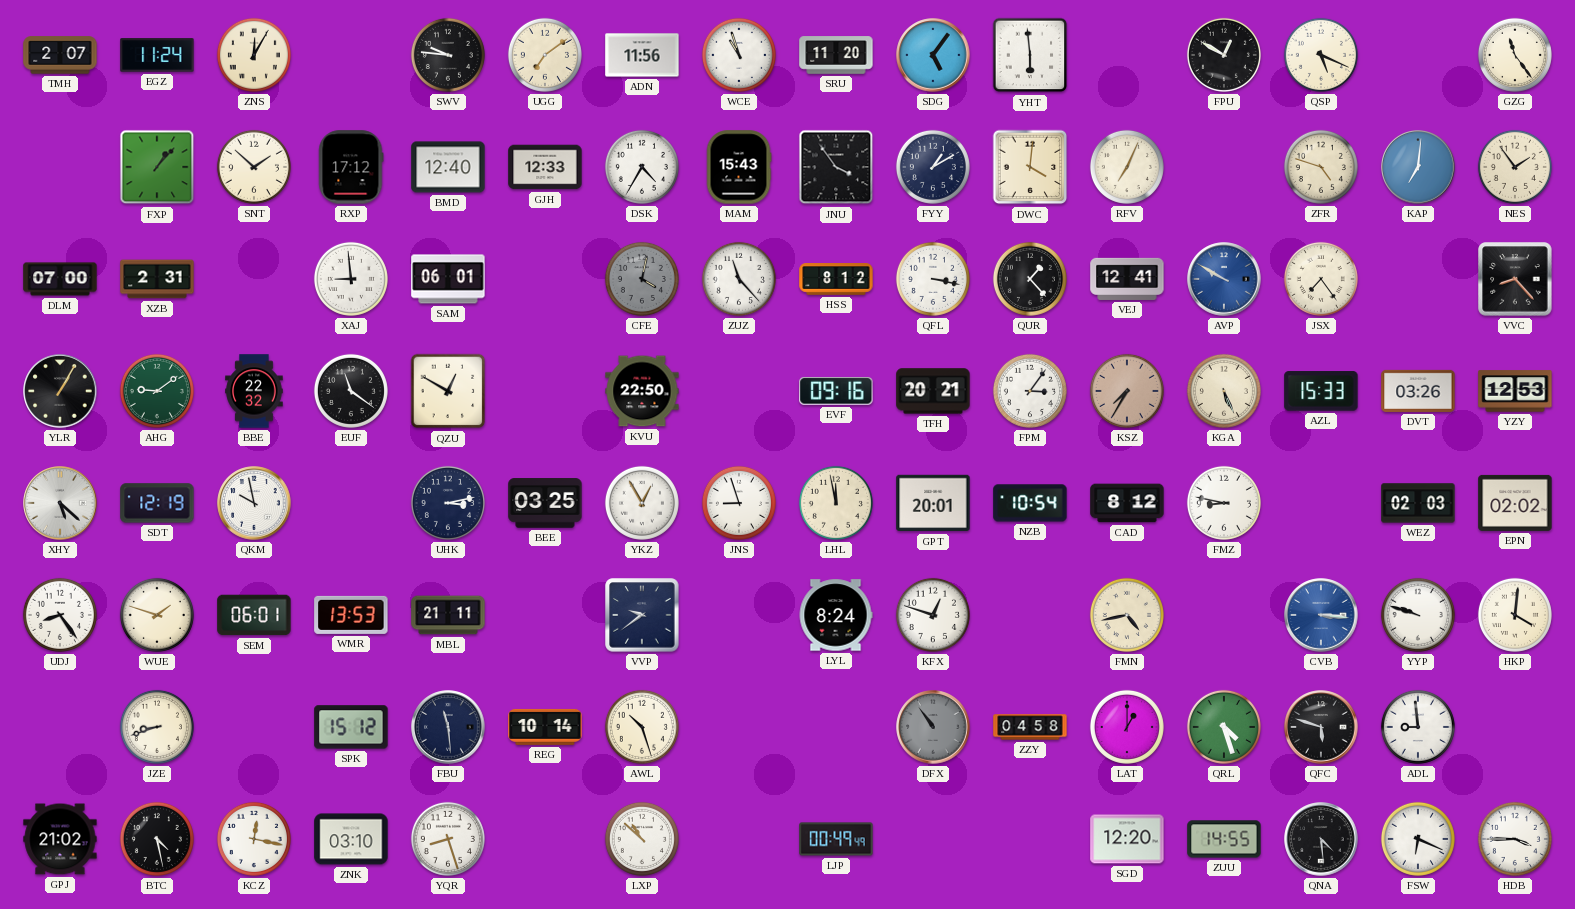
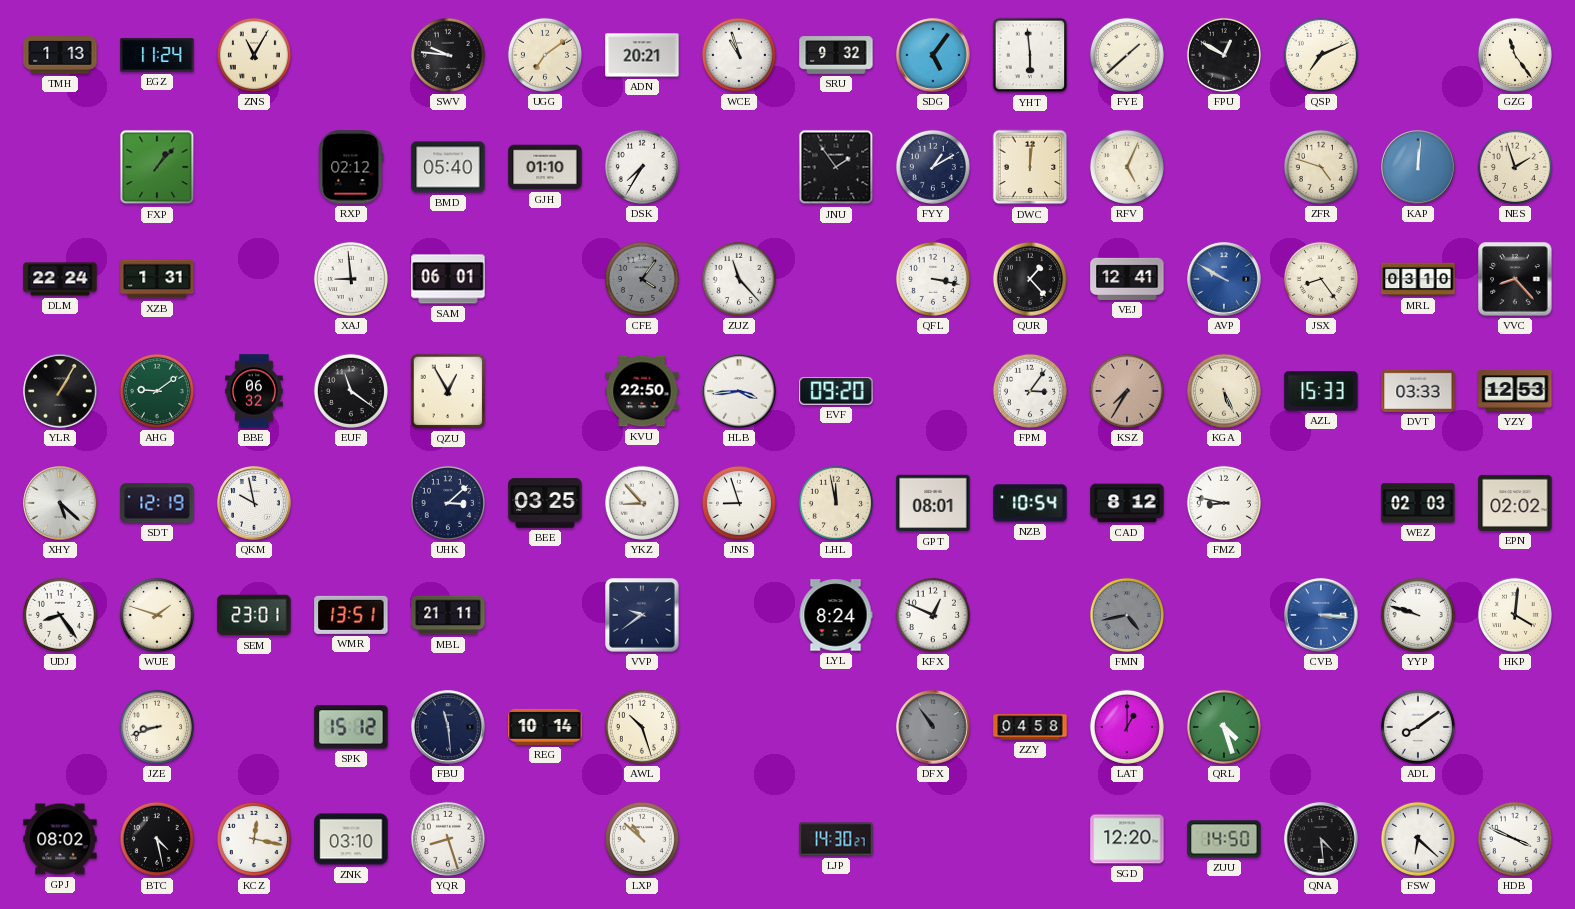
TMH: 2:07 -> 1:13
ZNS: 12:05 -> 11:05
ADN: 11:56 -> 20:21
SRU: 11:20 -> 9:32
FYE: none -> 1:38
QSP: 5:19 -> 7:11
SNT: 1:52 -> none
RXP: 17:12 -> 02:12
BMD: 12:40 -> 05:40
GJH: 12:33 -> 01:10
DSK: 4:35 -> 7:35
MAM: 15:43 -> none
JNU: 3:54 -> 1:54
DWC: 4:01 -> 12:01
RFV: 7:04 -> 5:04
KAP: 7:01 -> 12:01
NES: 1:54 -> 1:57
DLM: 07:00 -> 22:24
XZB: 2:31 -> 1:31
CFE: 4:02 -> 4:06
HSS: 8:12 -> none
JSX: 7:24 -> 8:24
MRL: none -> 03:10
BBE: 22:32 -> 06:32
QZU: 12:50 -> 12:55
HLB: none -> 3:44
EVF: 09:16 -> 09:20
TFH: 20:21 -> none
DVT: 03:26 -> 03:33
UHK: 3:13 -> 3:08
YKZ: 12:55 -> 8:53
GPT: 20:01 -> 08:01
SEM: 06:01 -> 23:01
WMR: 13:53 -> 13:51
KFX: 12:48 -> 12:49
FMN dial: cream -> grey
QFC: 5:48 -> none
ADL: 8:59 -> 8:09
GPJ: 21:02 -> 08:02
LJP: 00:49 -> 14:30
ZUU: 14:55 -> 14:50
FSW: 6:19 -> 6:22
HDB: 3:45 -> 3:49
